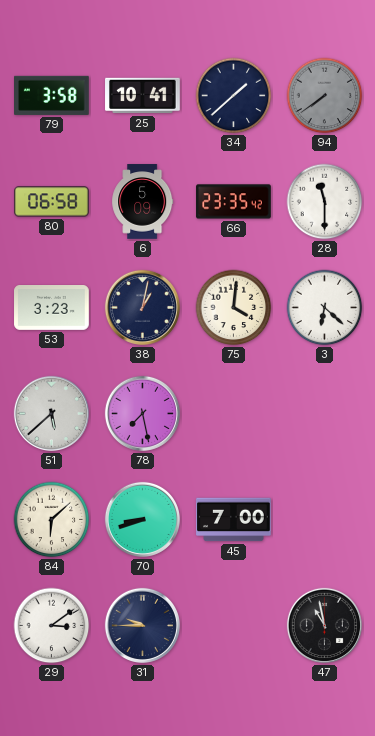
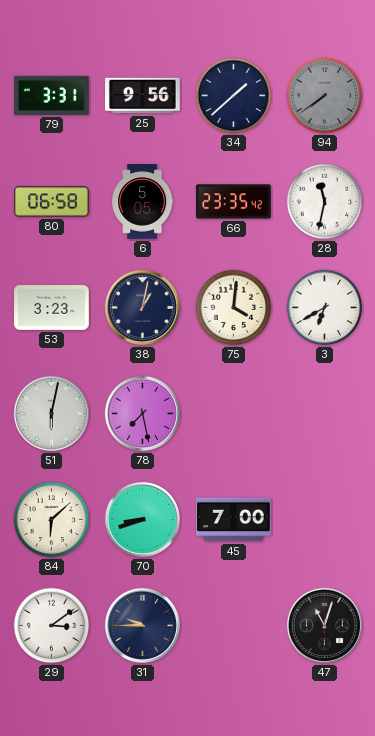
79: 3:58 -> 3:31
25: 10:41 -> 9:56
6: 5:09 -> 5:05
28: 11:30 -> 11:32
3: 6:22 -> 6:40
51: 5:38 -> 6:02
47: 10:58 -> 11:03
